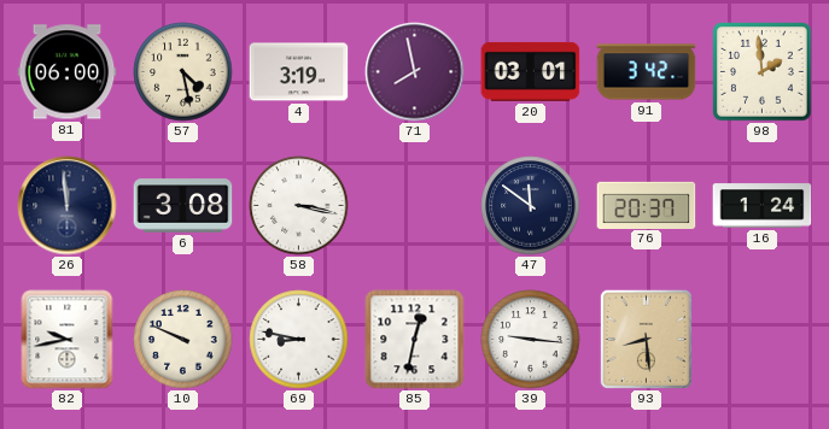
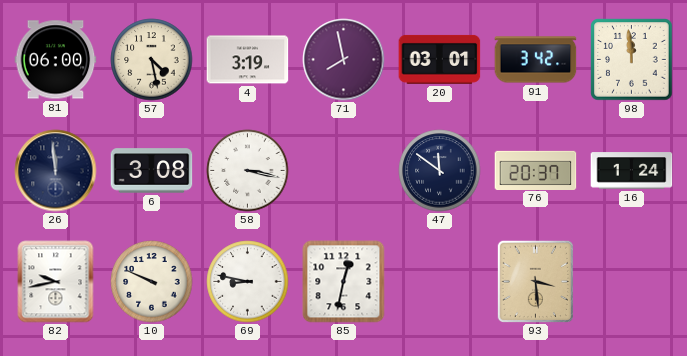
98: 1:59 -> 11:59
39: 9:16 -> none
93: 8:29 -> 3:29
